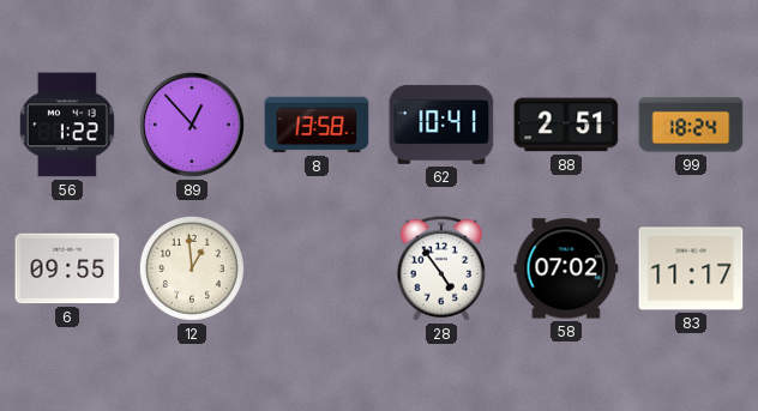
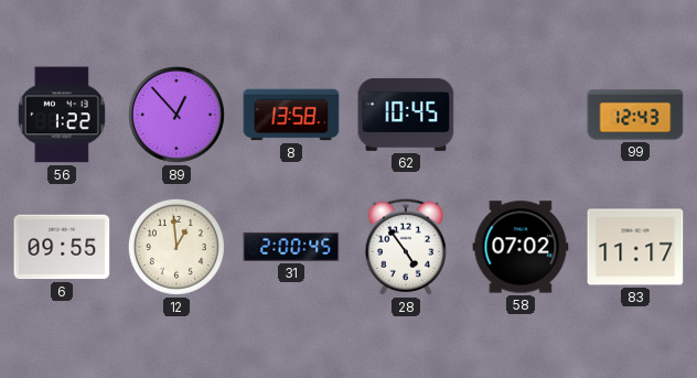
62: 10:41 -> 10:45
88: 2:51 -> none
99: 18:24 -> 12:43
31: none -> 2:00
